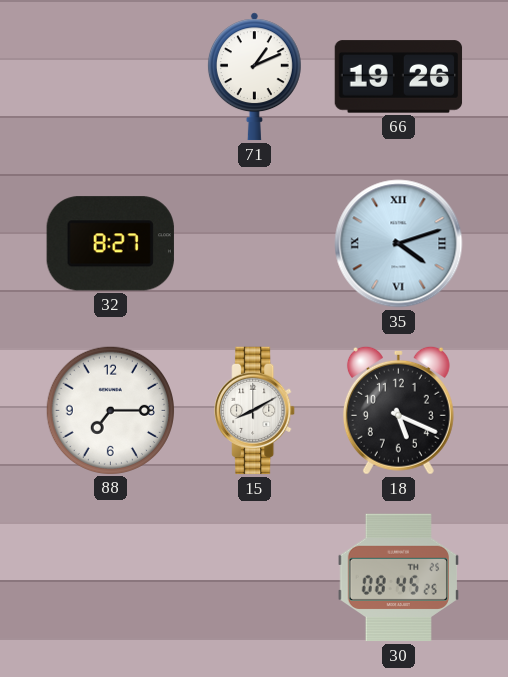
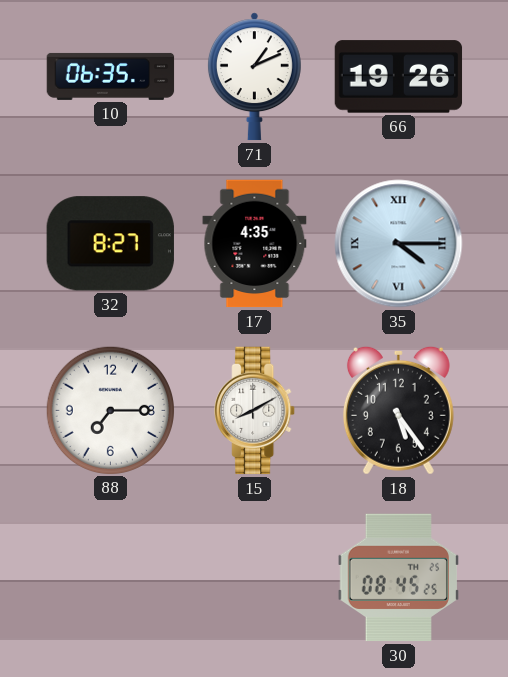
10: none -> 06:35
17: none -> 4:35
35: 4:12 -> 4:15
18: 5:19 -> 5:24
